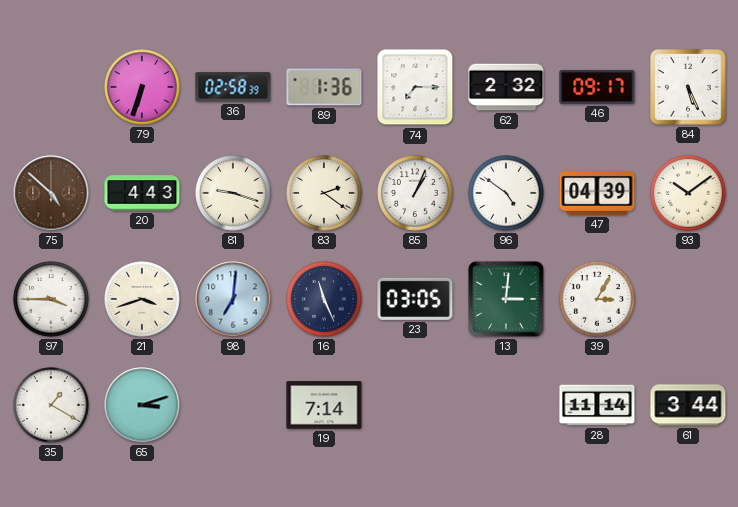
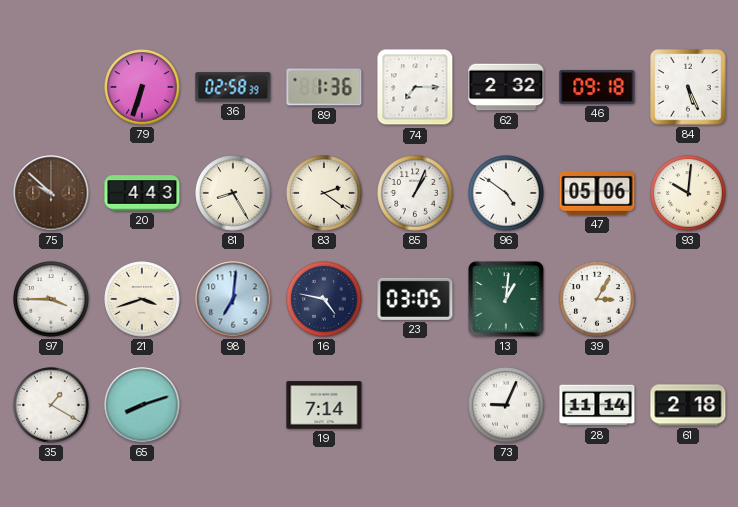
46: 09:17 -> 09:18
75: 4:52 -> 9:52
81: 9:18 -> 8:25
47: 04:39 -> 05:06
93: 10:09 -> 10:01
16: 11:26 -> 4:47
13: 3:01 -> 1:01
65: 3:12 -> 8:12
73: none -> 9:04
61: 3:44 -> 2:18
